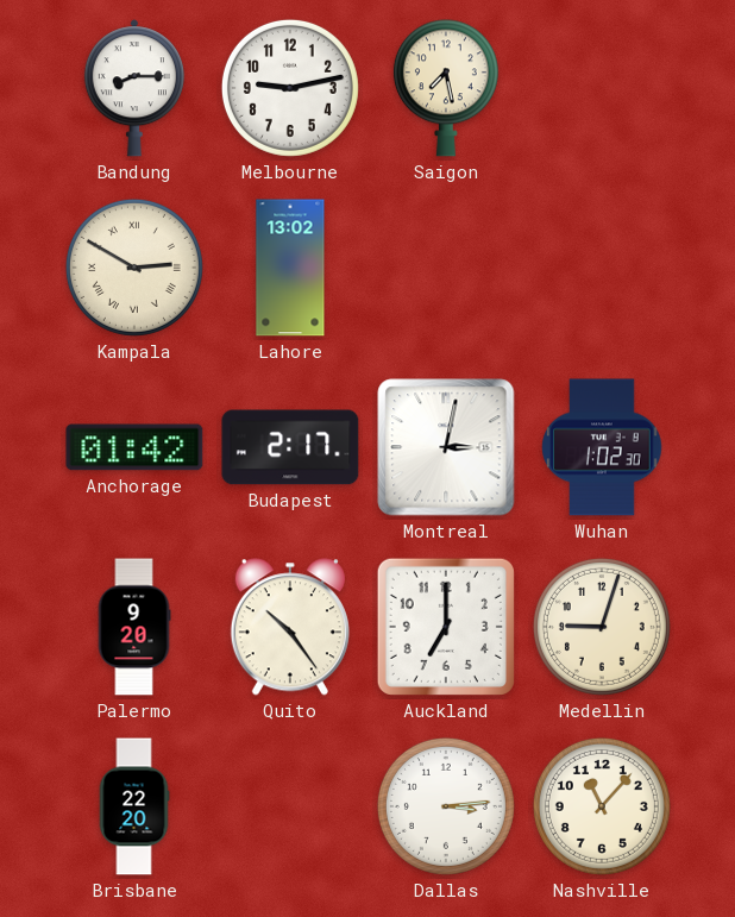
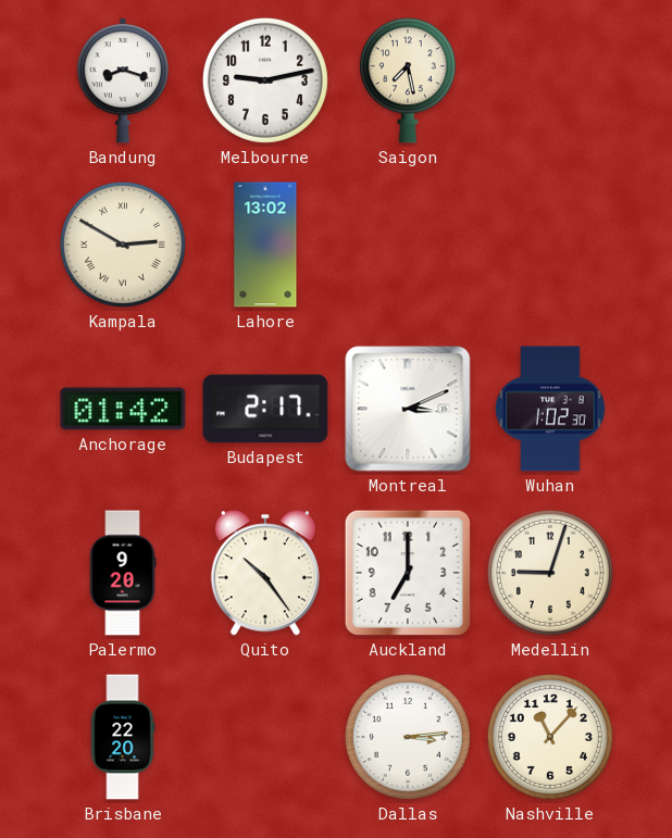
Bandung: 8:15 -> 8:18
Montreal: 3:02 -> 3:11
